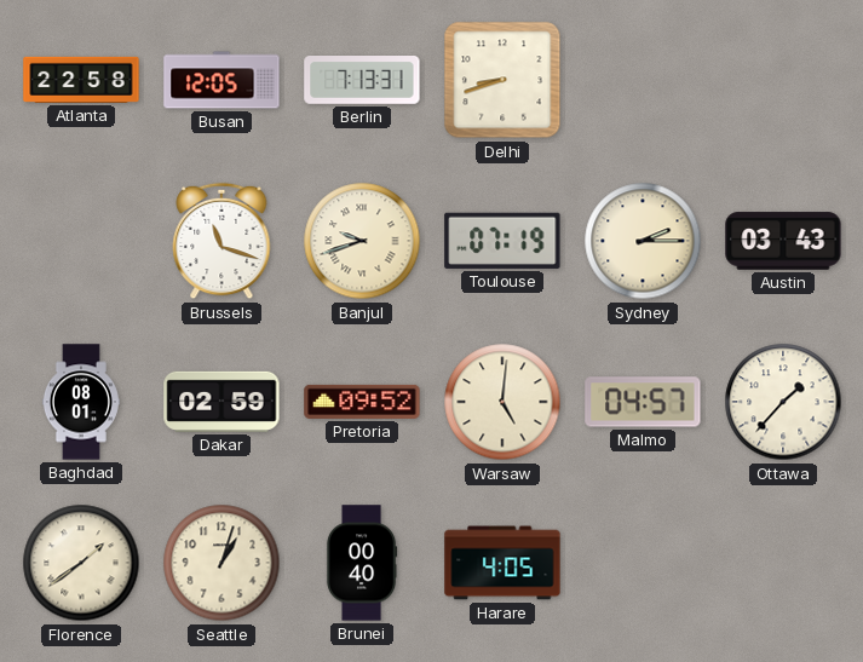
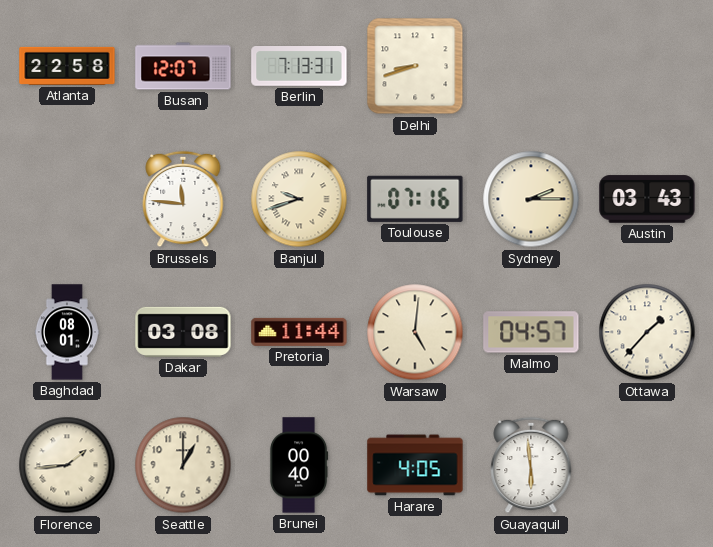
Busan: 12:05 -> 12:07
Brussels: 11:18 -> 11:46
Toulouse: 07:19 -> 07:16
Dakar: 02:59 -> 03:08
Pretoria: 09:52 -> 11:44
Florence: 1:39 -> 1:44
Seattle: 1:03 -> 1:00
Guayaquil: none -> 5:59
